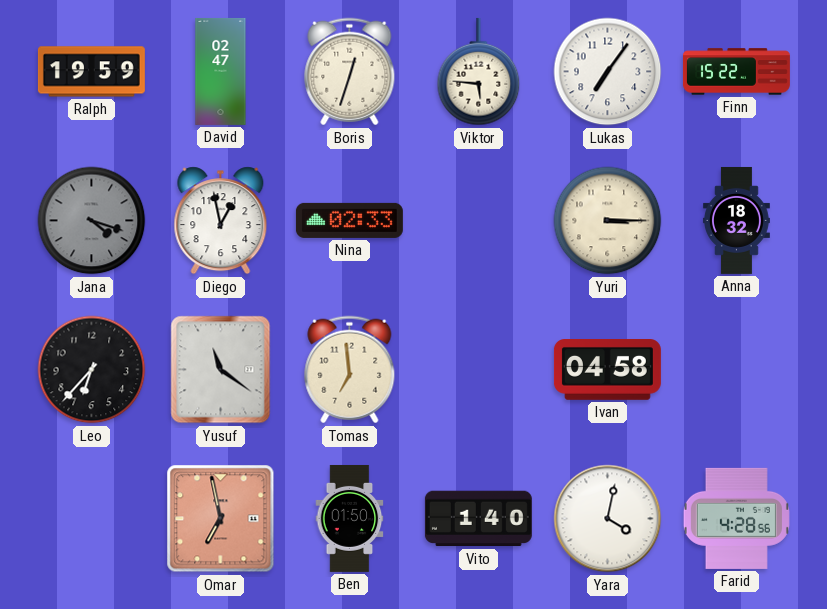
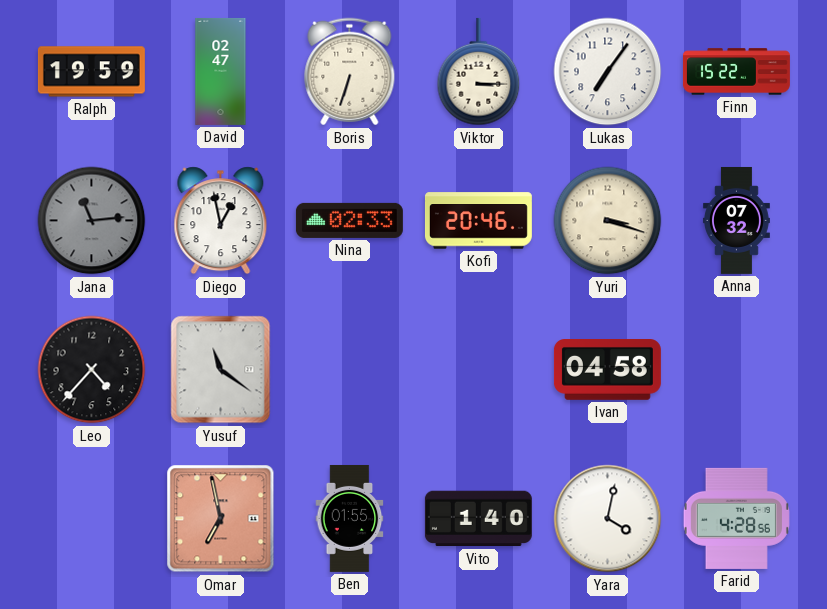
Boris: 12:33 -> 6:33
Viktor: 5:46 -> 3:15
Jana: 4:18 -> 11:14
Kofi: none -> 20:46
Yuri: 3:15 -> 3:18
Anna: 18:32 -> 07:32
Leo: 6:37 -> 4:37
Tomas: 6:59 -> none
Ben: 01:50 -> 01:55
